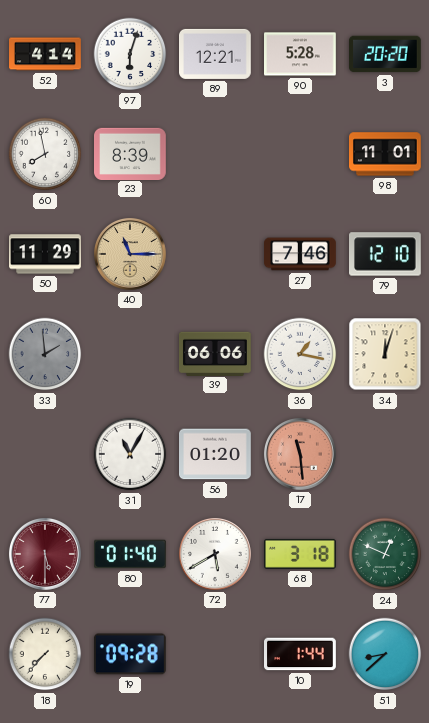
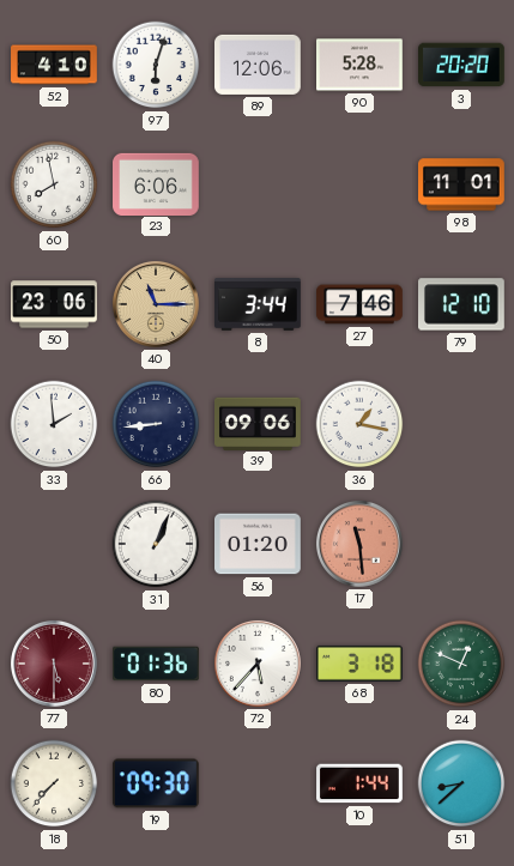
52: 4:14 -> 4:10
89: 12:21 -> 12:06
23: 8:39 -> 6:06
50: 11:29 -> 23:06
8: none -> 3:44
33 dial: grey -> white
66: none -> 8:44
39: 06:06 -> 09:06
34: 12:03 -> none
31: 11:05 -> 1:04
80: 01:40 -> 01:36
72: 5:40 -> 5:37
19: 09:28 -> 09:30
